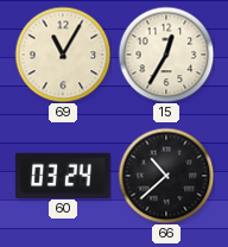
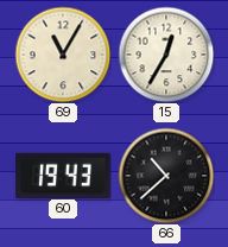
60: 03:24 -> 19:43
